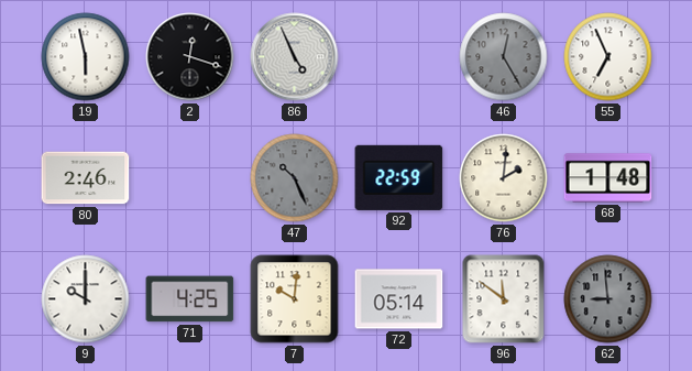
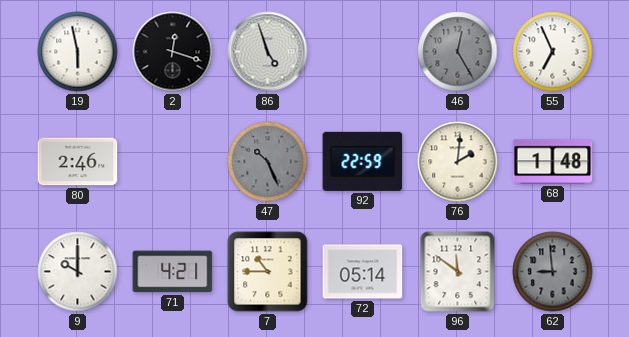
86: 4:56 -> 4:57
71: 4:25 -> 4:21
7: 10:01 -> 10:45
